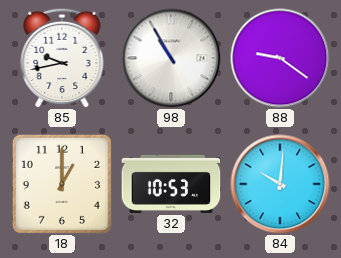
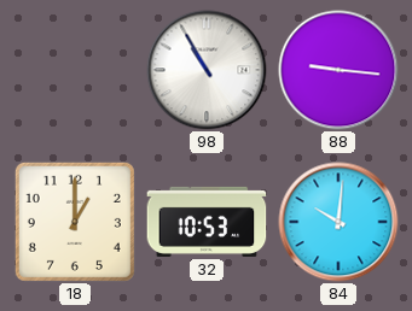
85: 9:43 -> none
88: 9:21 -> 9:16
